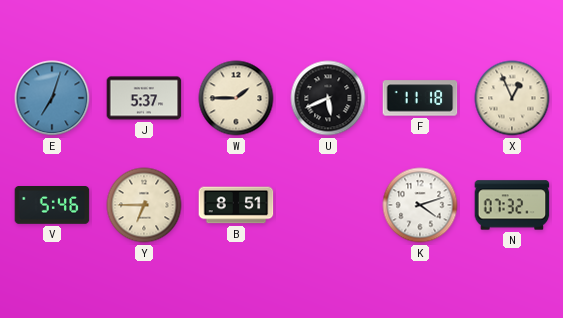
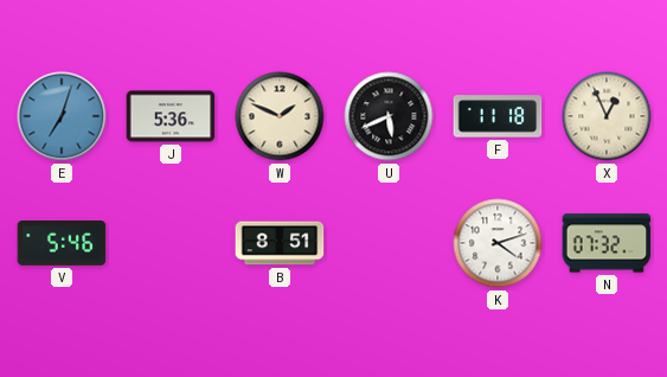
J: 5:37 -> 5:36
W: 1:45 -> 1:49
Y: 6:45 -> none
